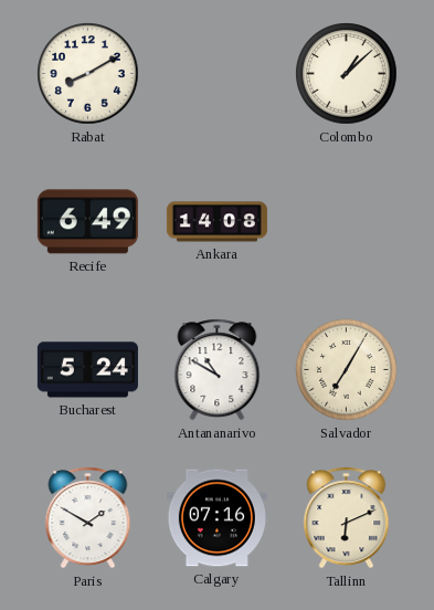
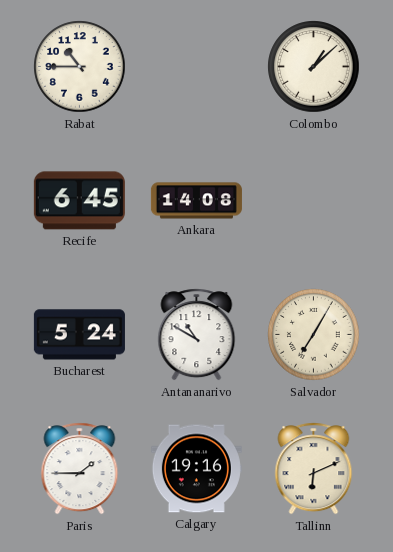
Rabat: 8:10 -> 10:45
Recife: 6:49 -> 6:45
Paris: 1:50 -> 1:45
Calgary: 07:16 -> 19:16
